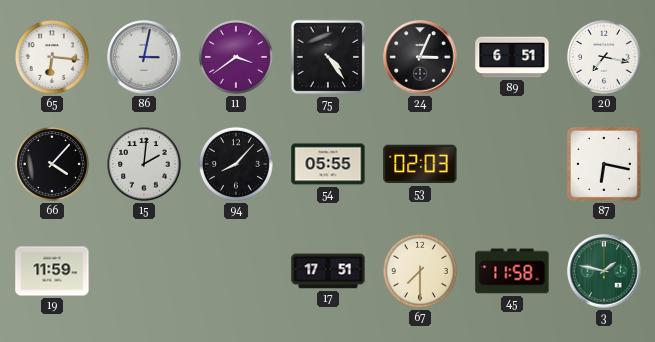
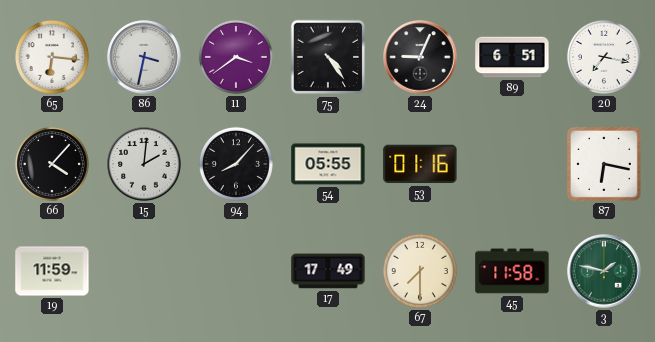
86: 3:02 -> 3:32
24: 3:04 -> 9:04
53: 02:03 -> 01:16
17: 17:51 -> 17:49
